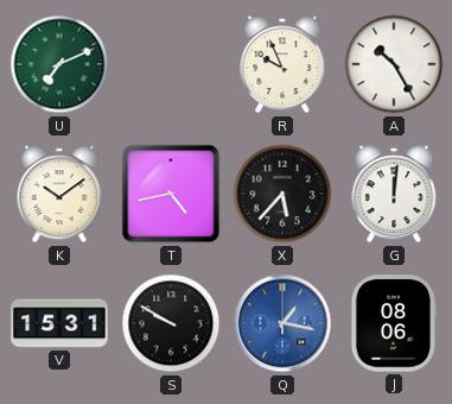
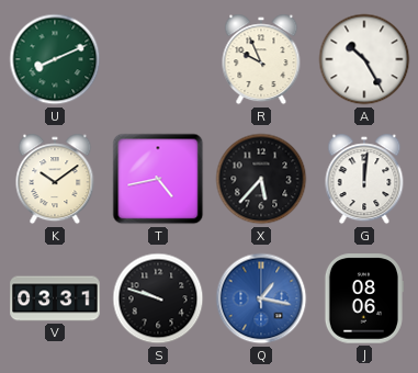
U: 7:11 -> 8:11
V: 15:31 -> 03:31
S: 9:50 -> 9:48
